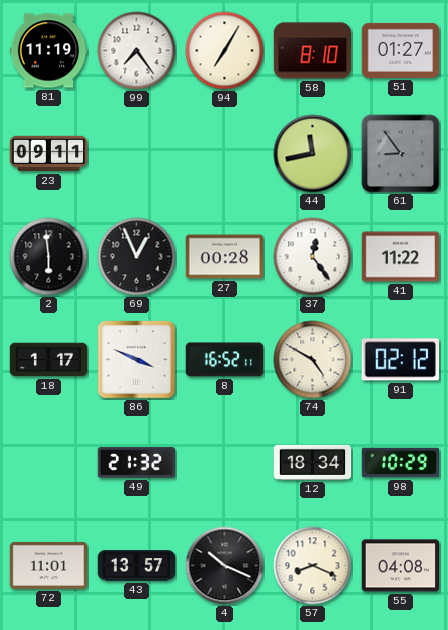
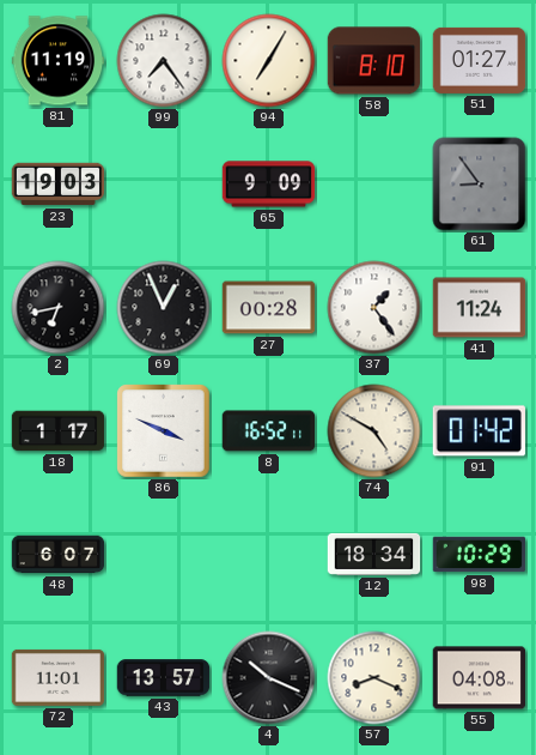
23: 09:11 -> 19:03
65: none -> 9:09
44: 11:43 -> none
2: 5:59 -> 6:43
37: 12:24 -> 1:24
41: 11:22 -> 11:24
91: 02:12 -> 01:42
48: none -> 6:07
49: 21:32 -> none
